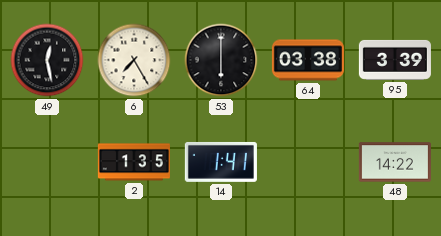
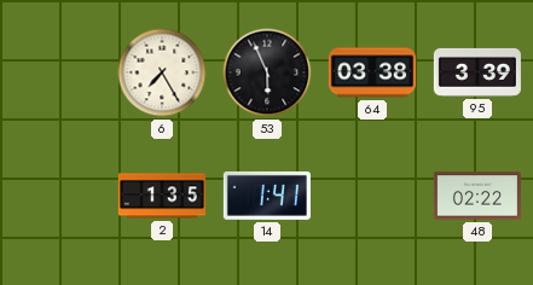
49: 12:28 -> none
53: 6:00 -> 5:56
48: 14:22 -> 02:22
